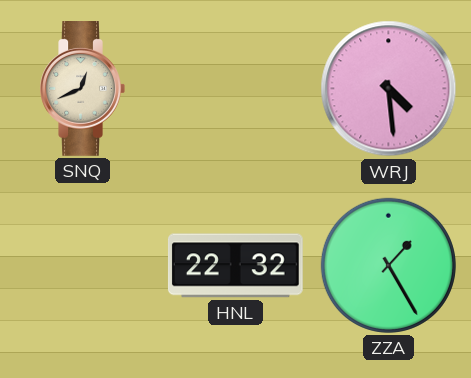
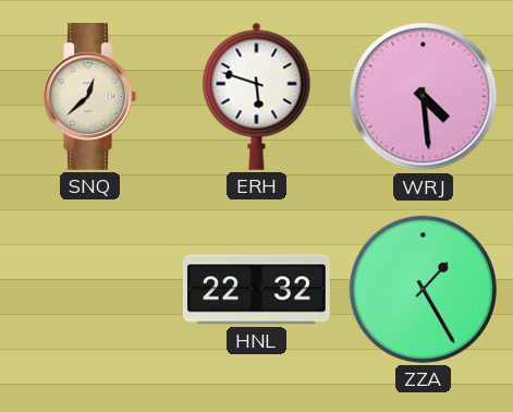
SNQ: 12:41 -> 12:38
ERH: none -> 5:48
